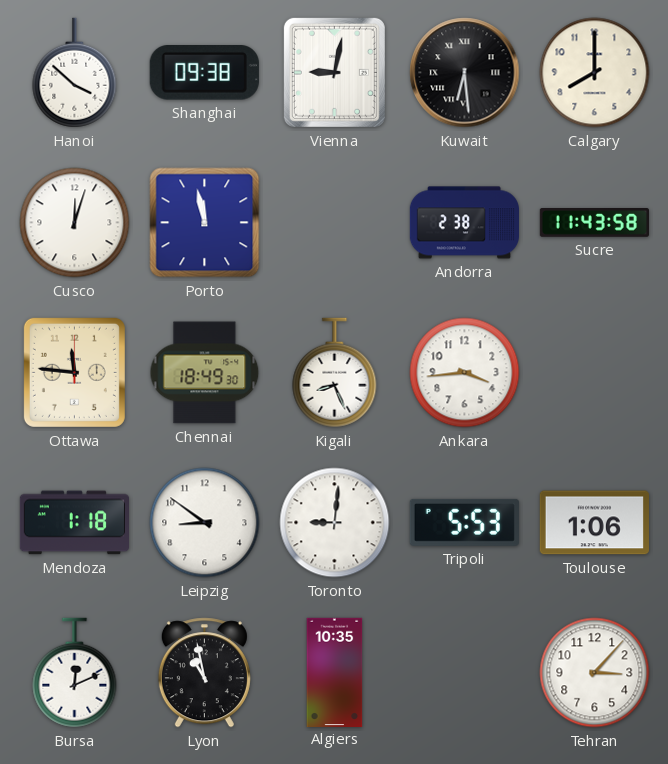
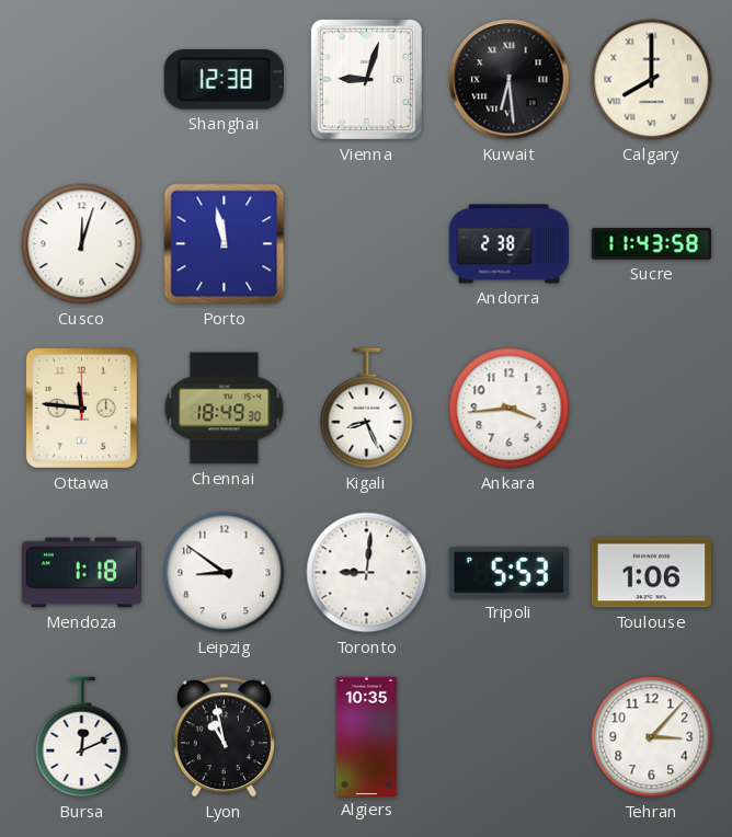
Hanoi: 3:52 -> none
Shanghai: 09:38 -> 12:38
Vienna: 9:02 -> 9:03
Calgary numerals: Arabic -> Roman
